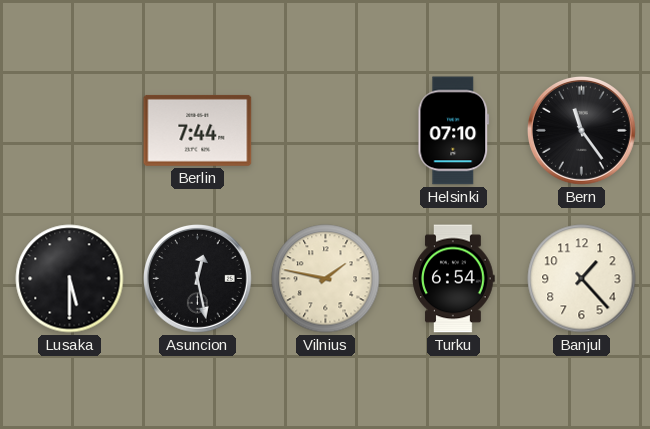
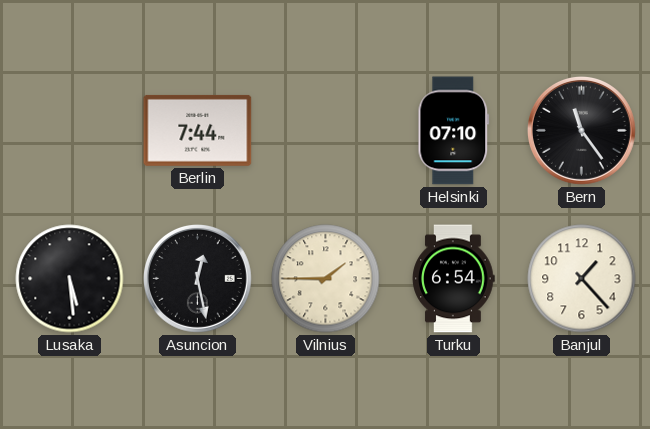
Lusaka: 5:30 -> 5:29
Vilnius: 1:47 -> 1:45
